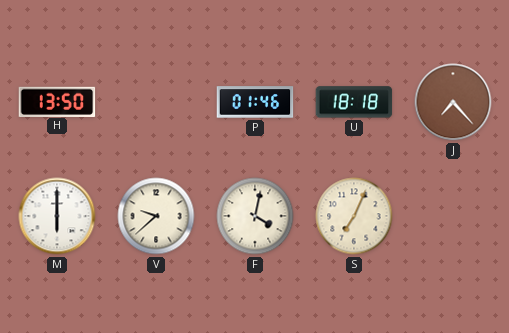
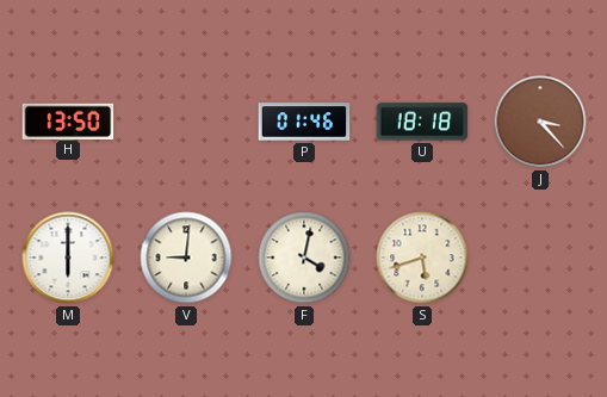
J: 7:23 -> 3:23
V: 9:38 -> 9:01
S: 7:04 -> 5:42
